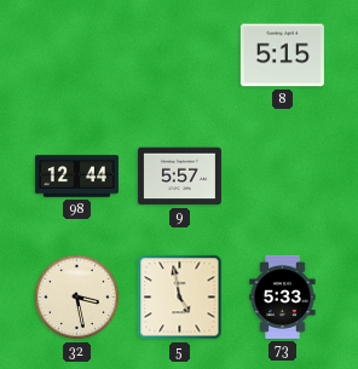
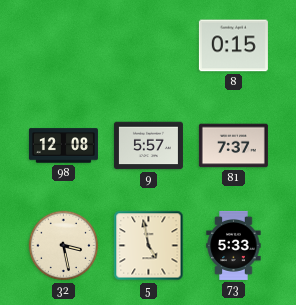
8: 5:15 -> 0:15
98: 12:44 -> 12:08
81: none -> 7:37
